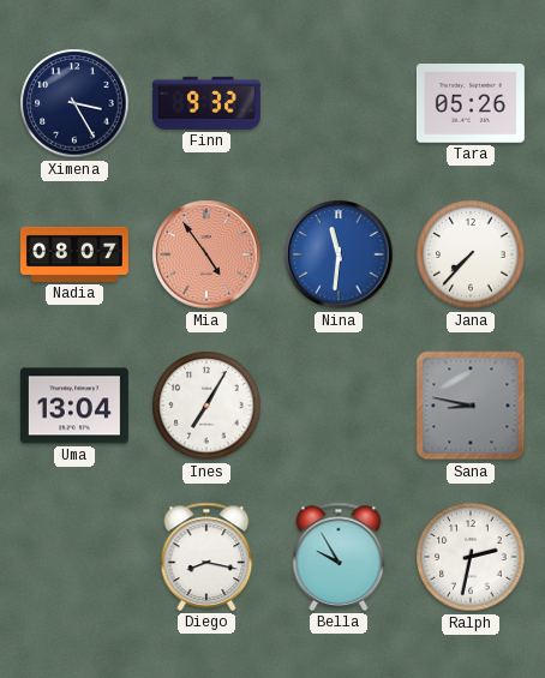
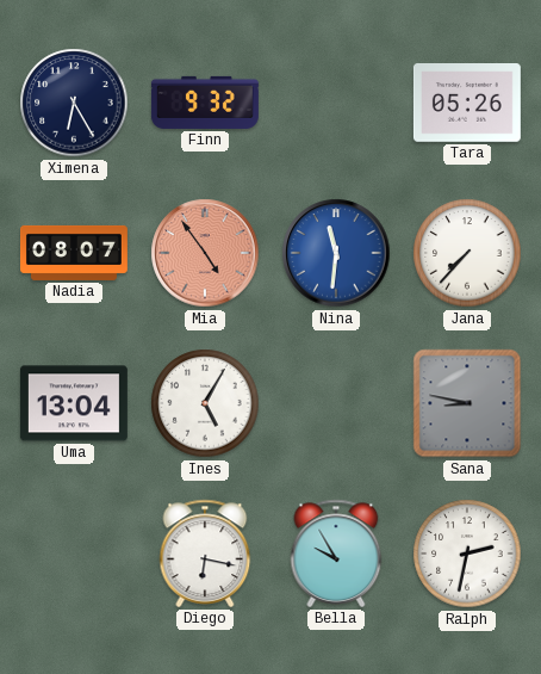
Ximena: 3:25 -> 6:25
Ines: 7:05 -> 5:05
Diego: 8:17 -> 6:17
